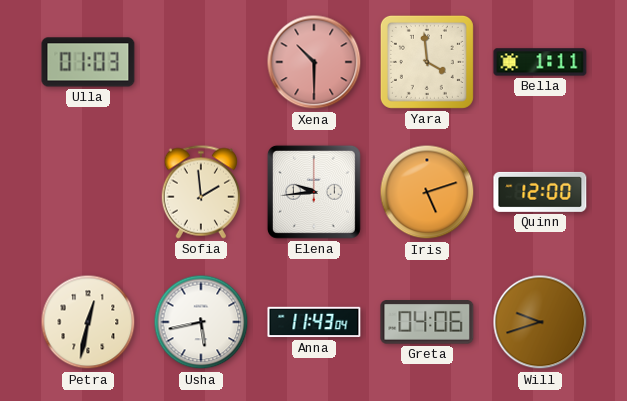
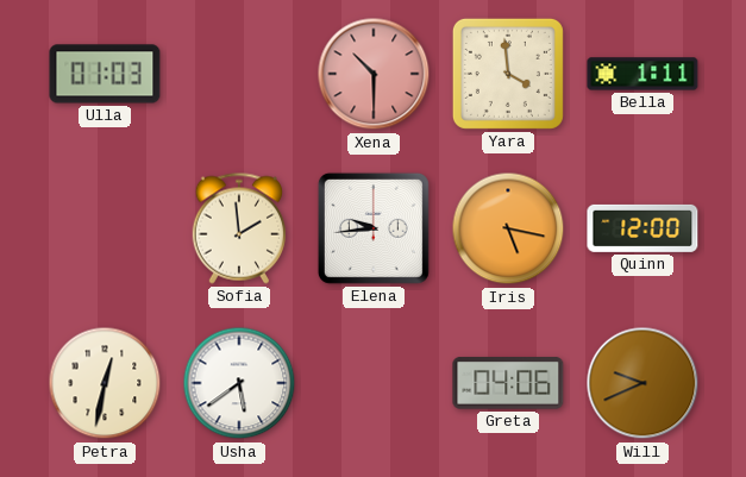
Iris: 5:12 -> 5:17
Usha: 5:43 -> 5:39
Anna: 11:43 -> none
Will: 9:42 -> 9:41
